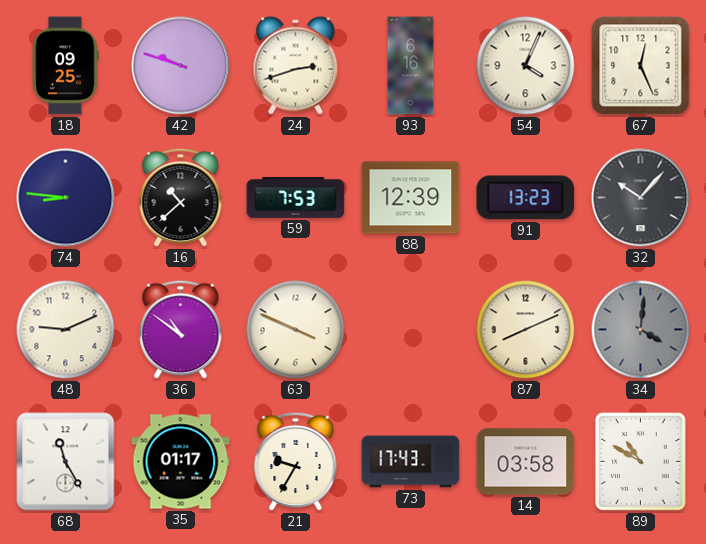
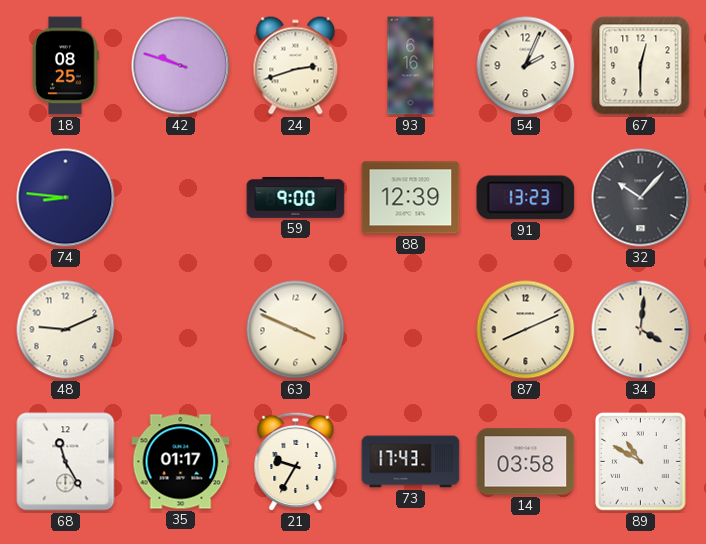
18: 09:25 -> 08:25
54: 4:04 -> 2:04
67: 12:26 -> 12:30
16: 10:38 -> none
59: 7:53 -> 9:00
36: 10:51 -> none
34 dial: grey -> cream
